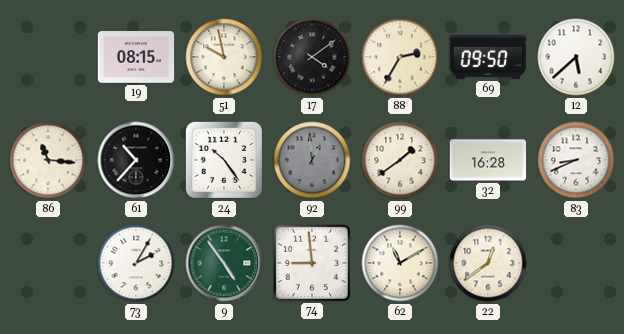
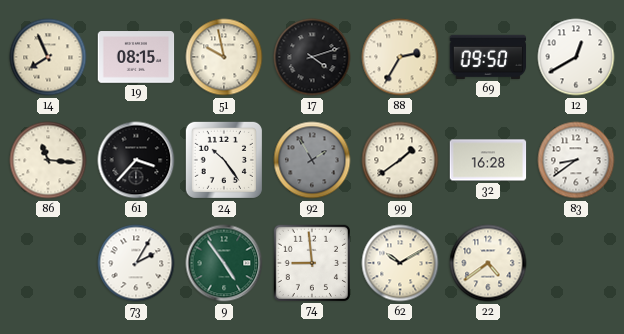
14: none -> 7:56
17: 4:09 -> 4:12
12: 5:38 -> 12:40
61: 10:37 -> 3:37
92: 12:59 -> 1:55
83: 8:41 -> 8:39
62: 11:10 -> 10:10
22: 12:39 -> 4:39
